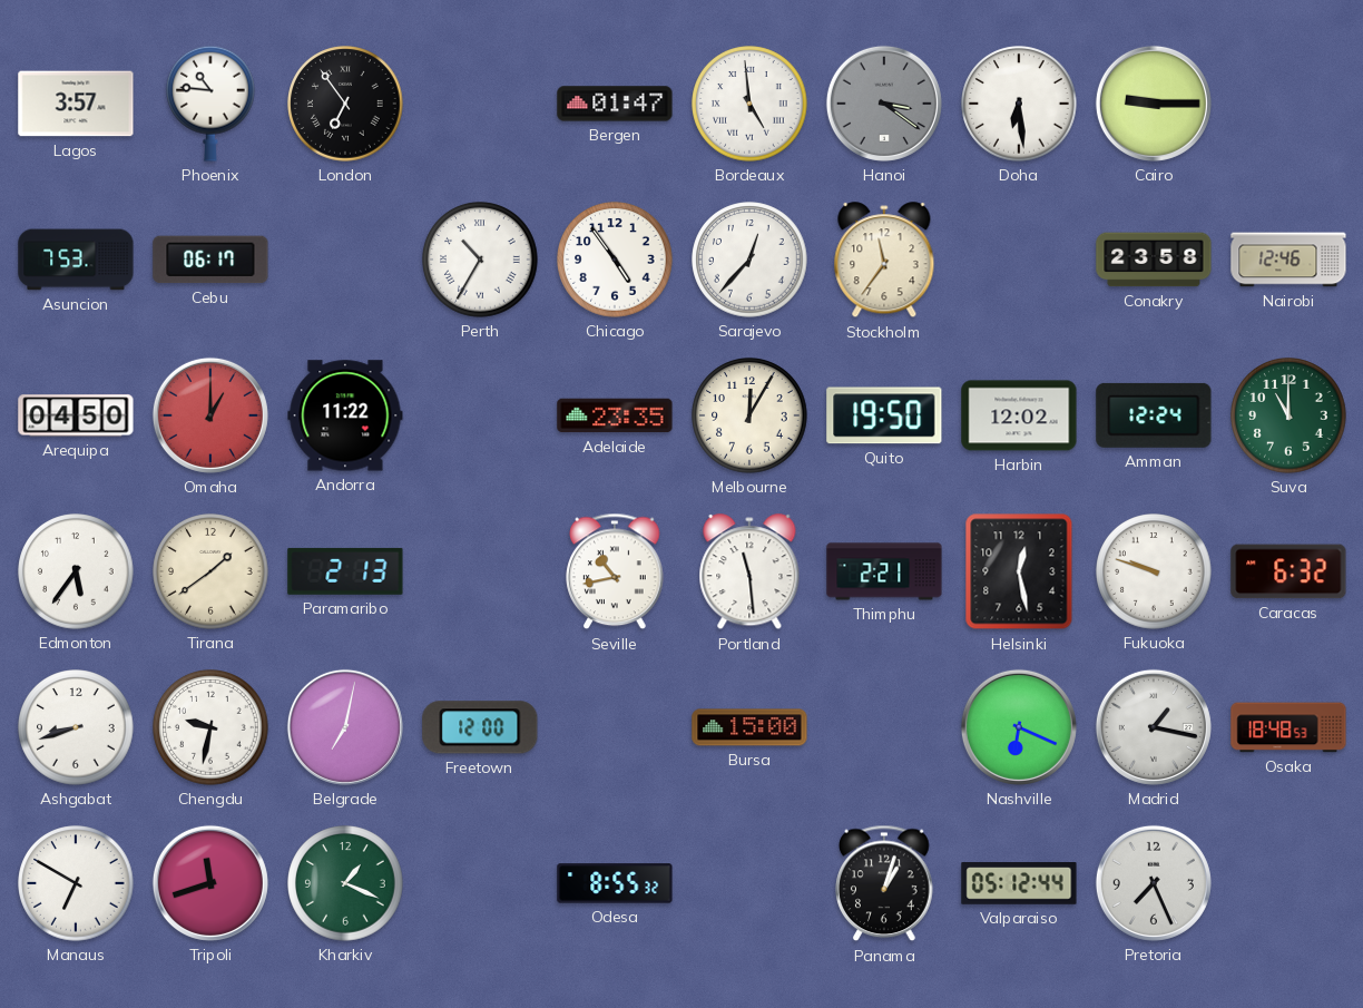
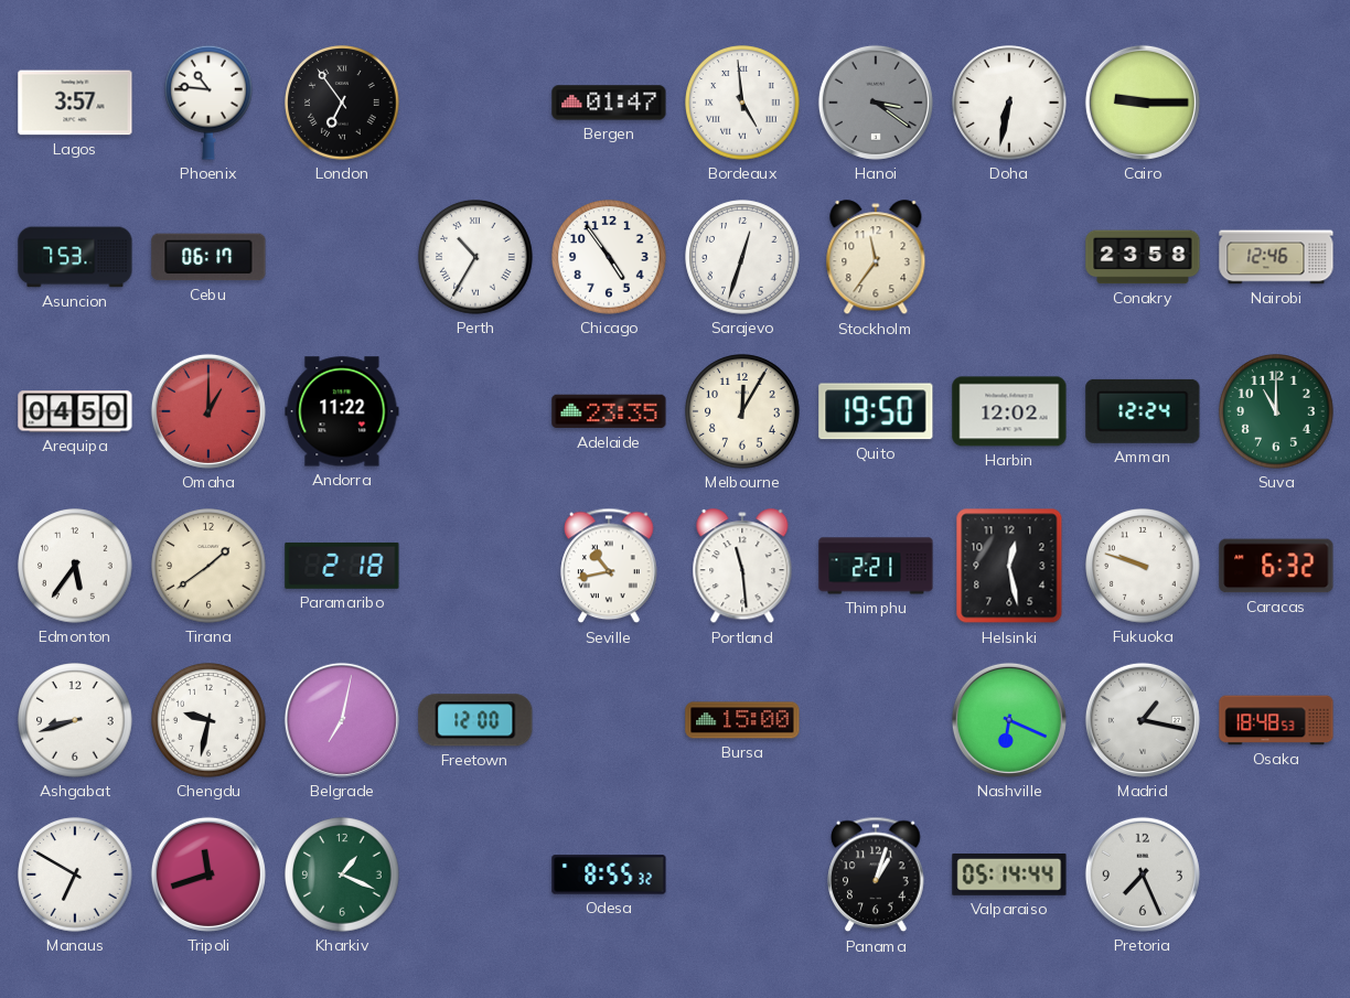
Doha: 6:29 -> 6:32
Sarajevo: 12:37 -> 12:33
Paramaribo: 2:13 -> 2:18
Valparaiso: 05:12 -> 05:14
